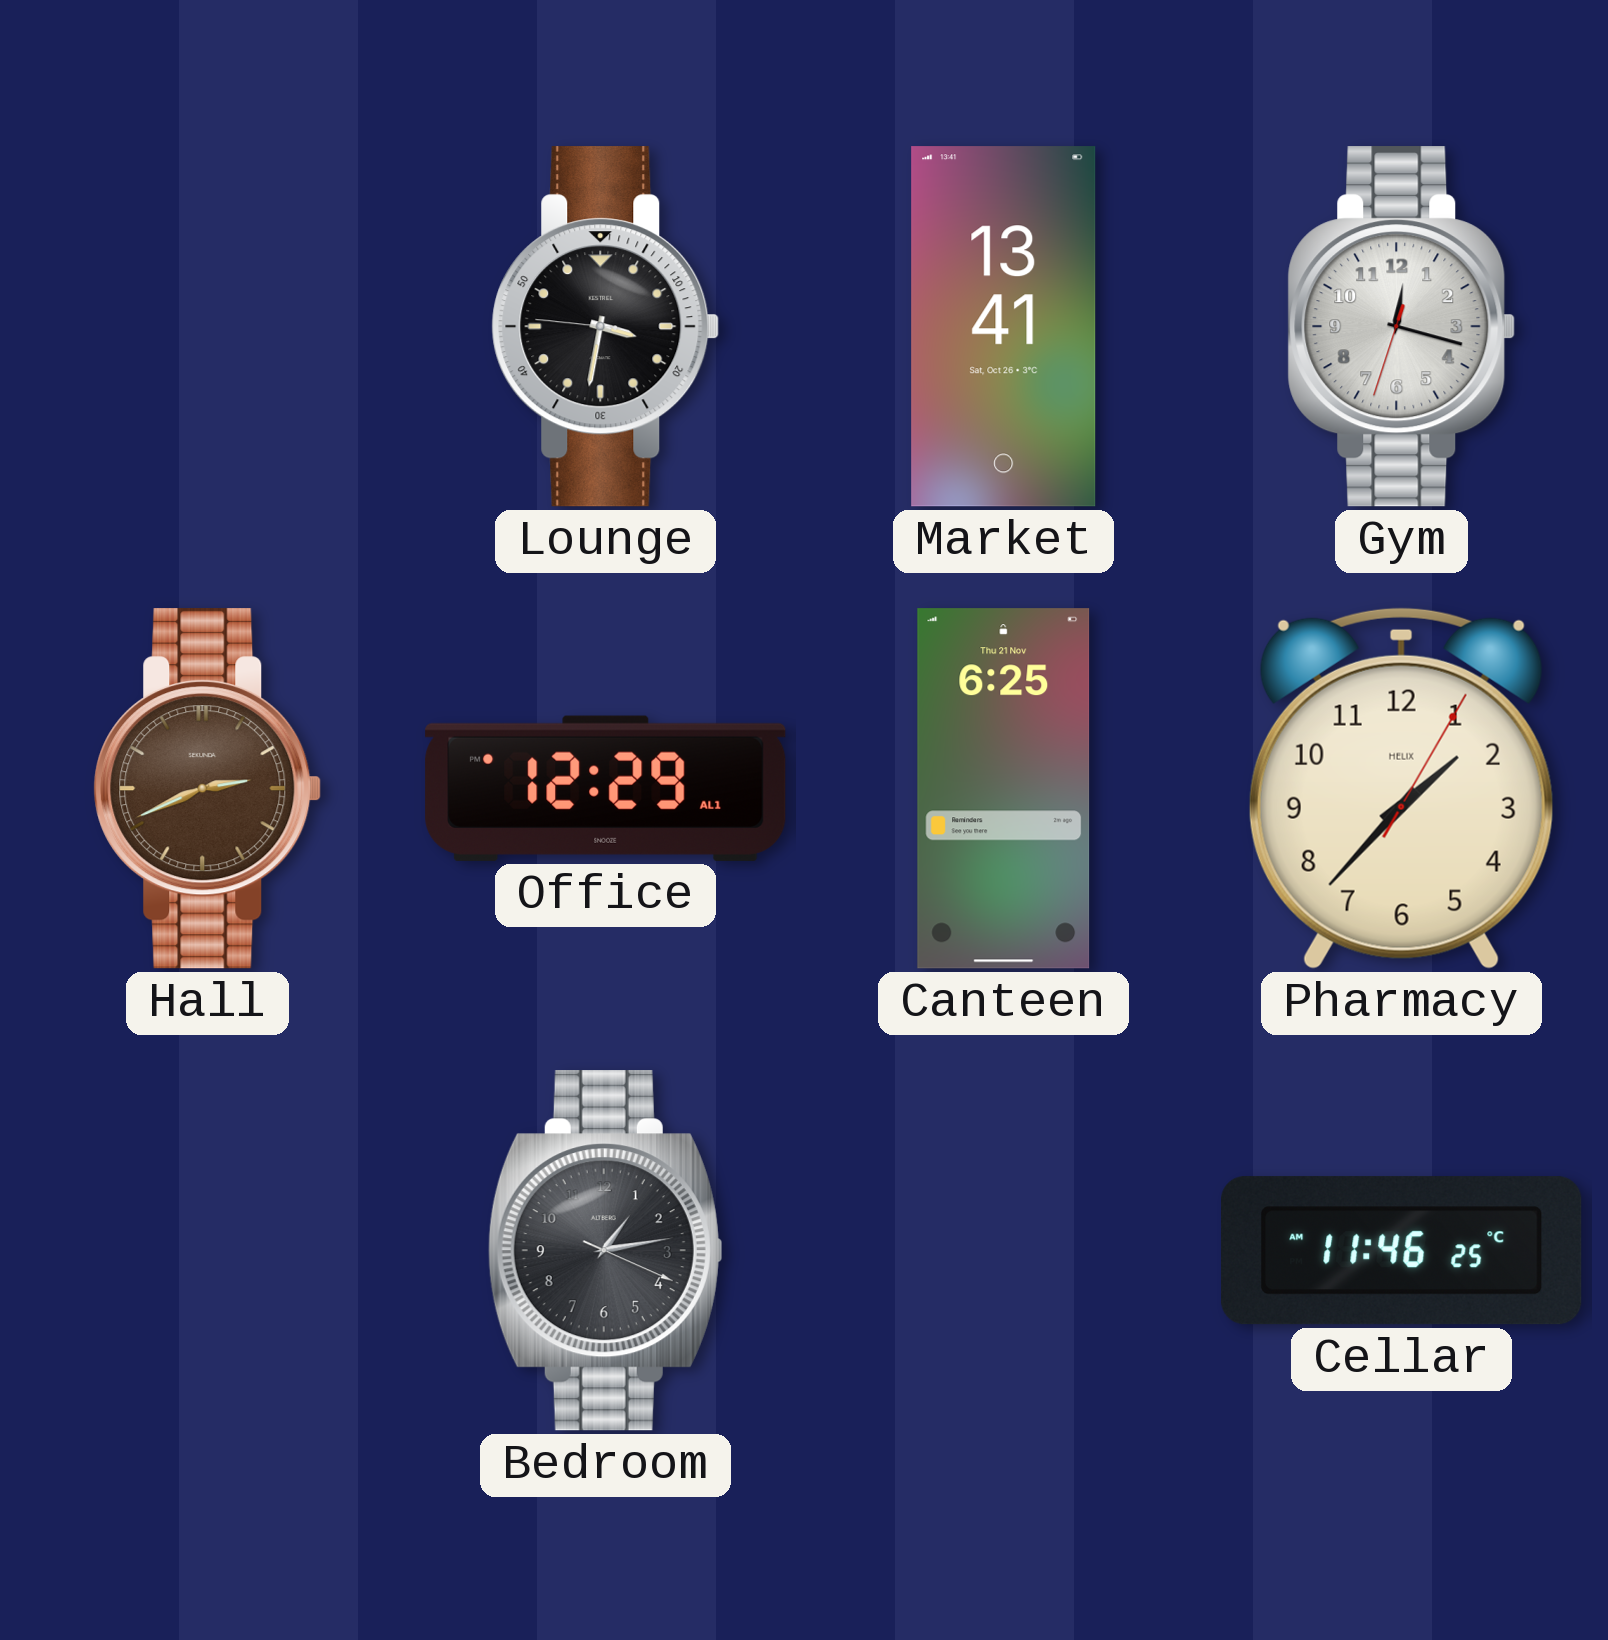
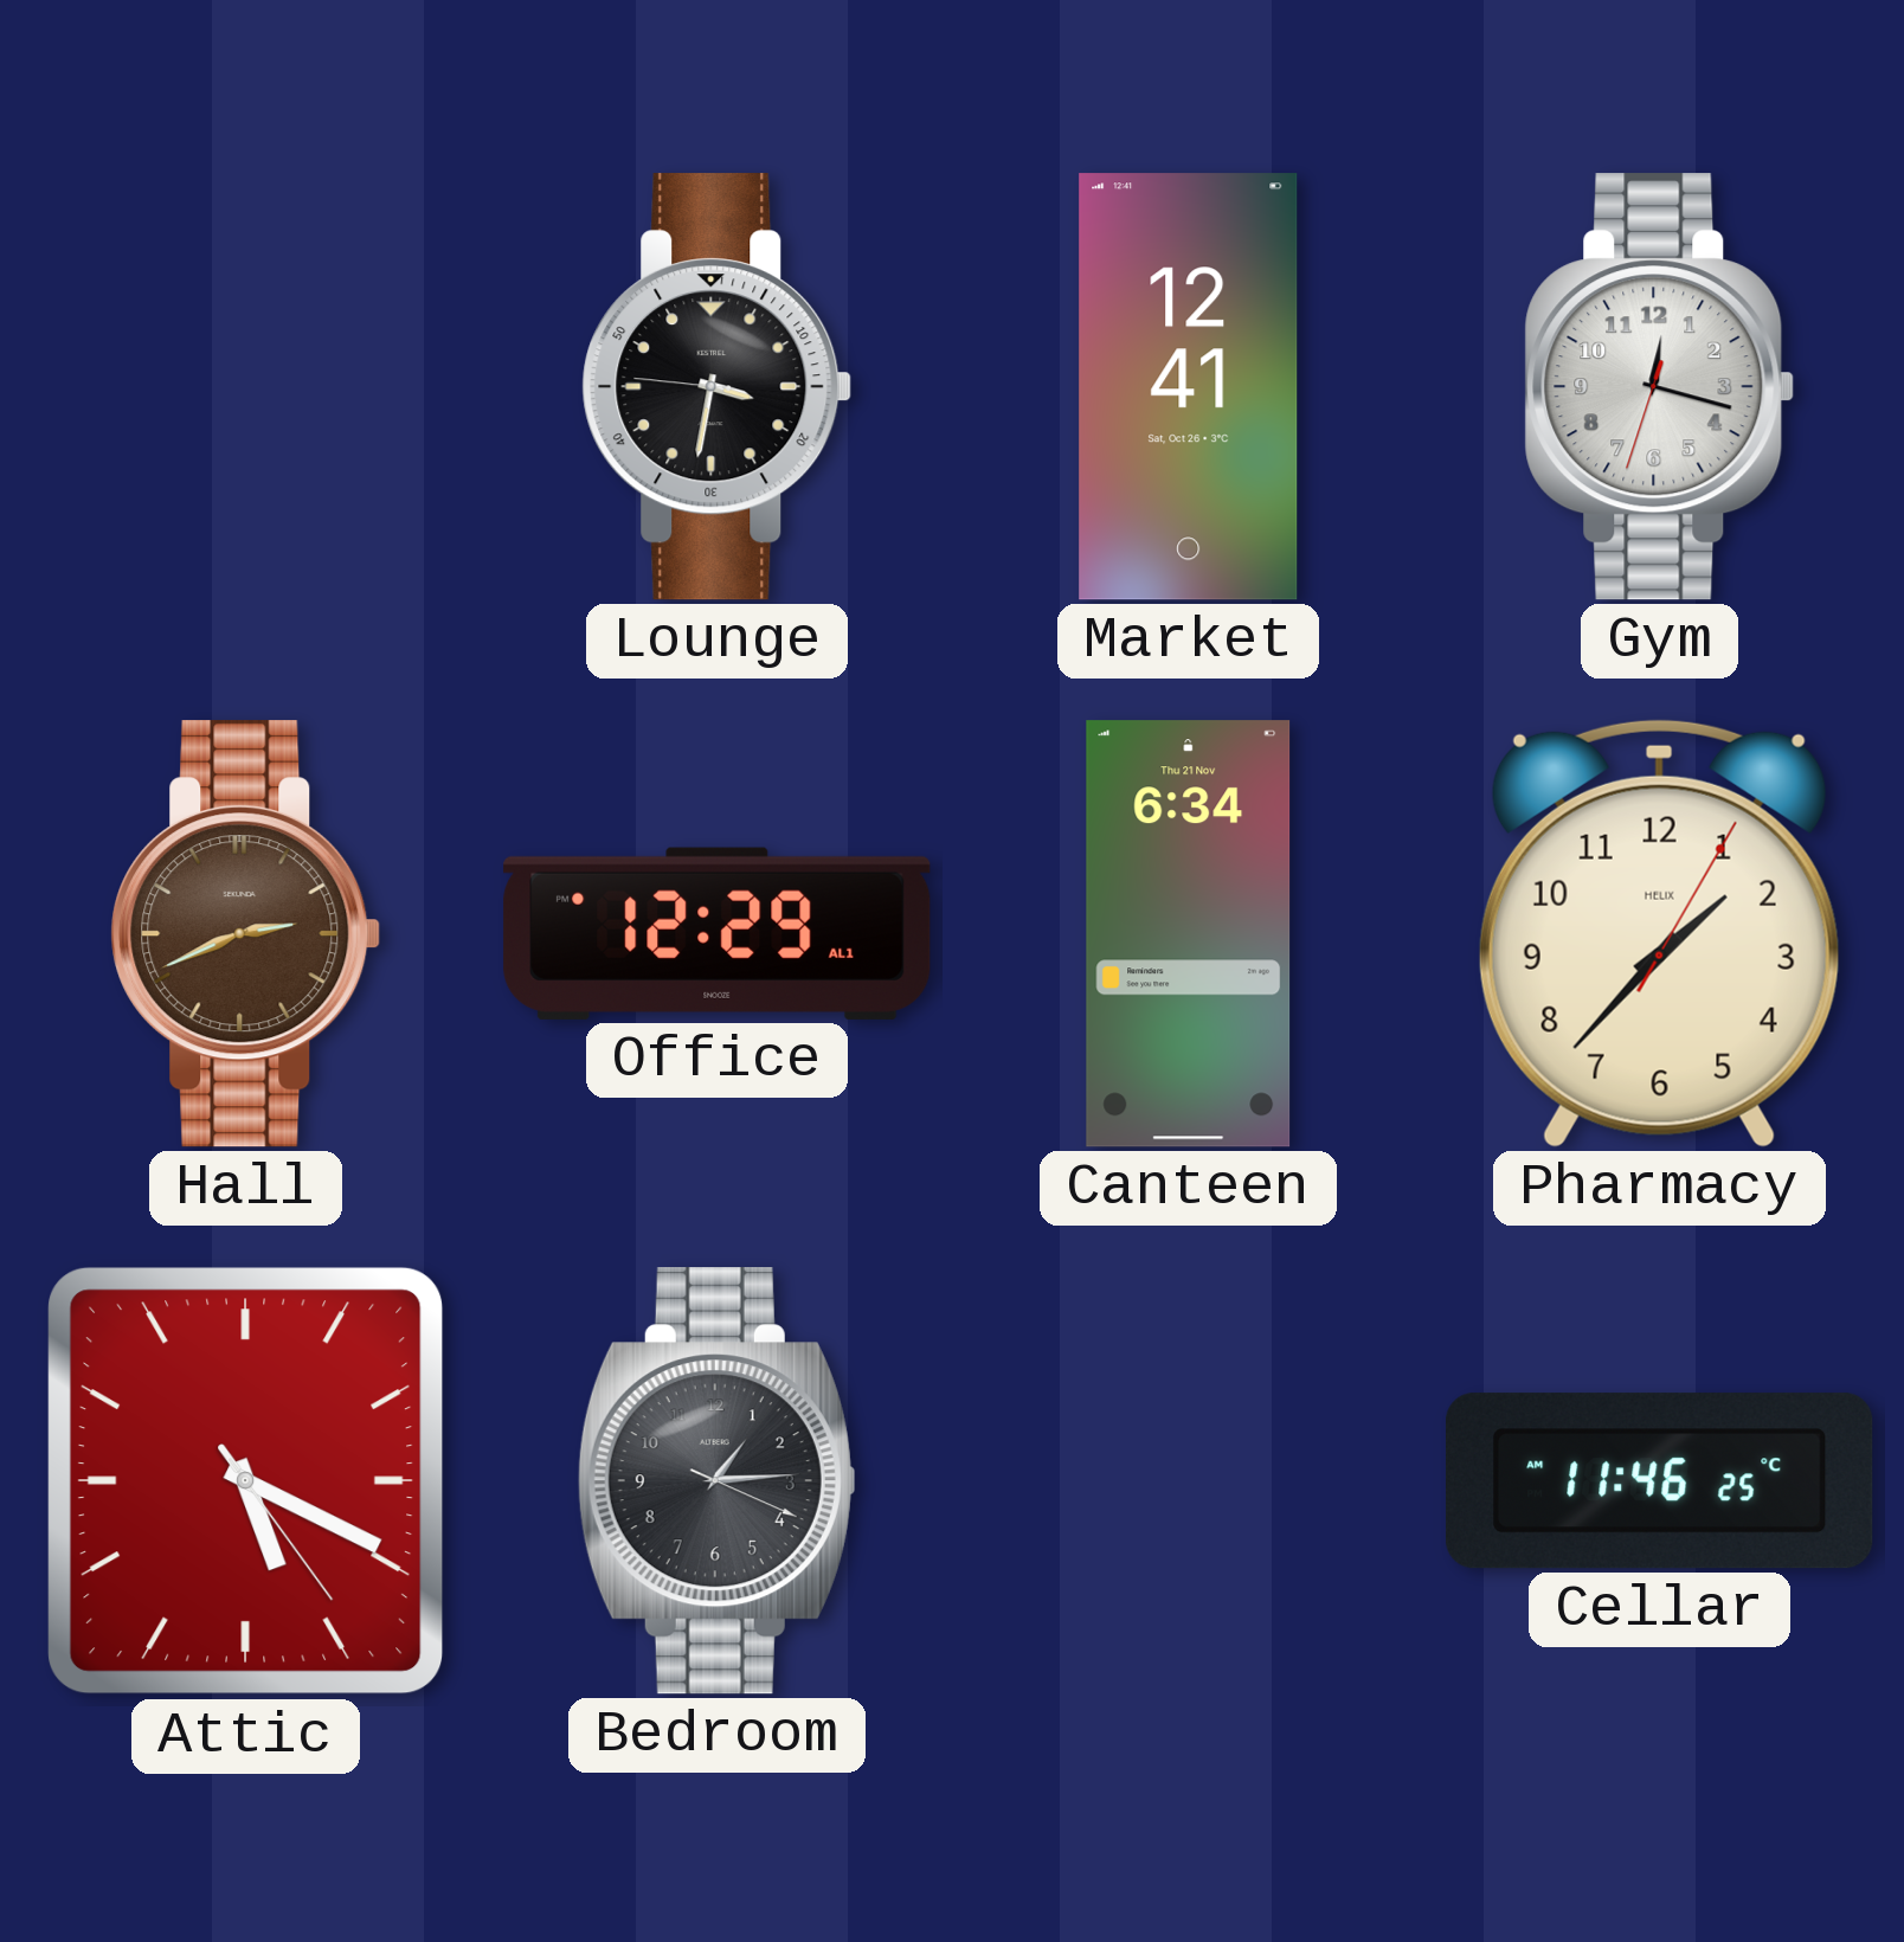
Market: 13:41 -> 12:41
Canteen: 6:25 -> 6:34
Attic: none -> 5:19
Bedroom: 1:13 -> 1:14
